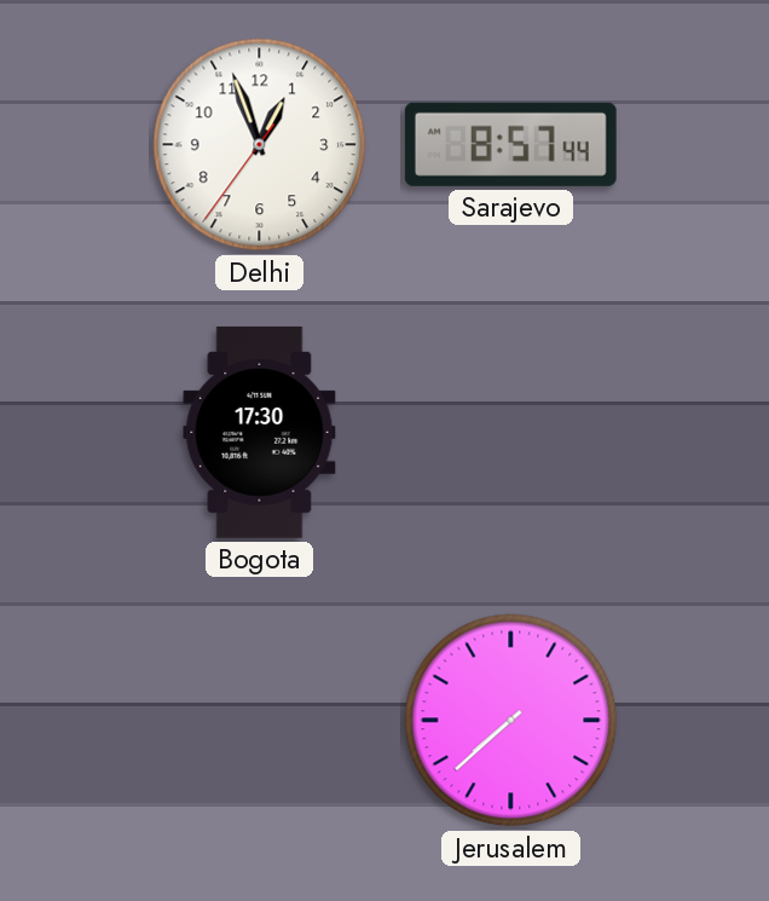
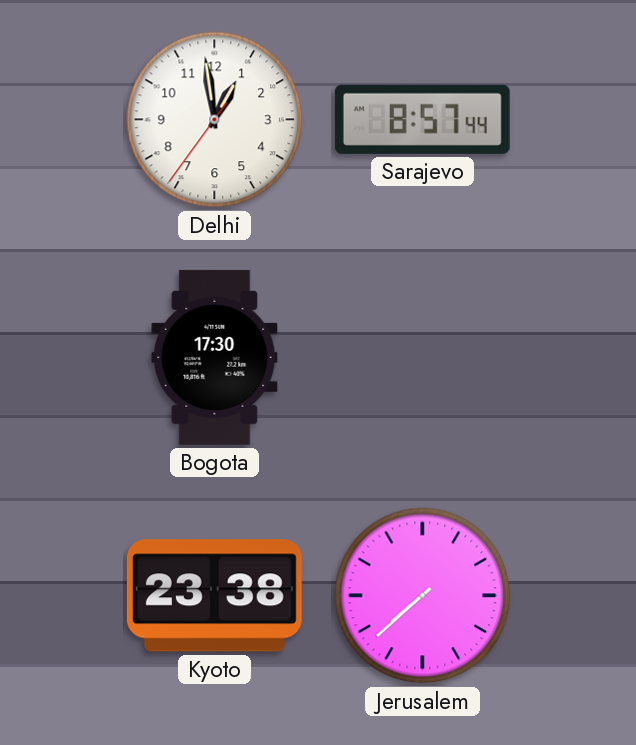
Delhi: 12:56 -> 12:58
Kyoto: none -> 23:38
